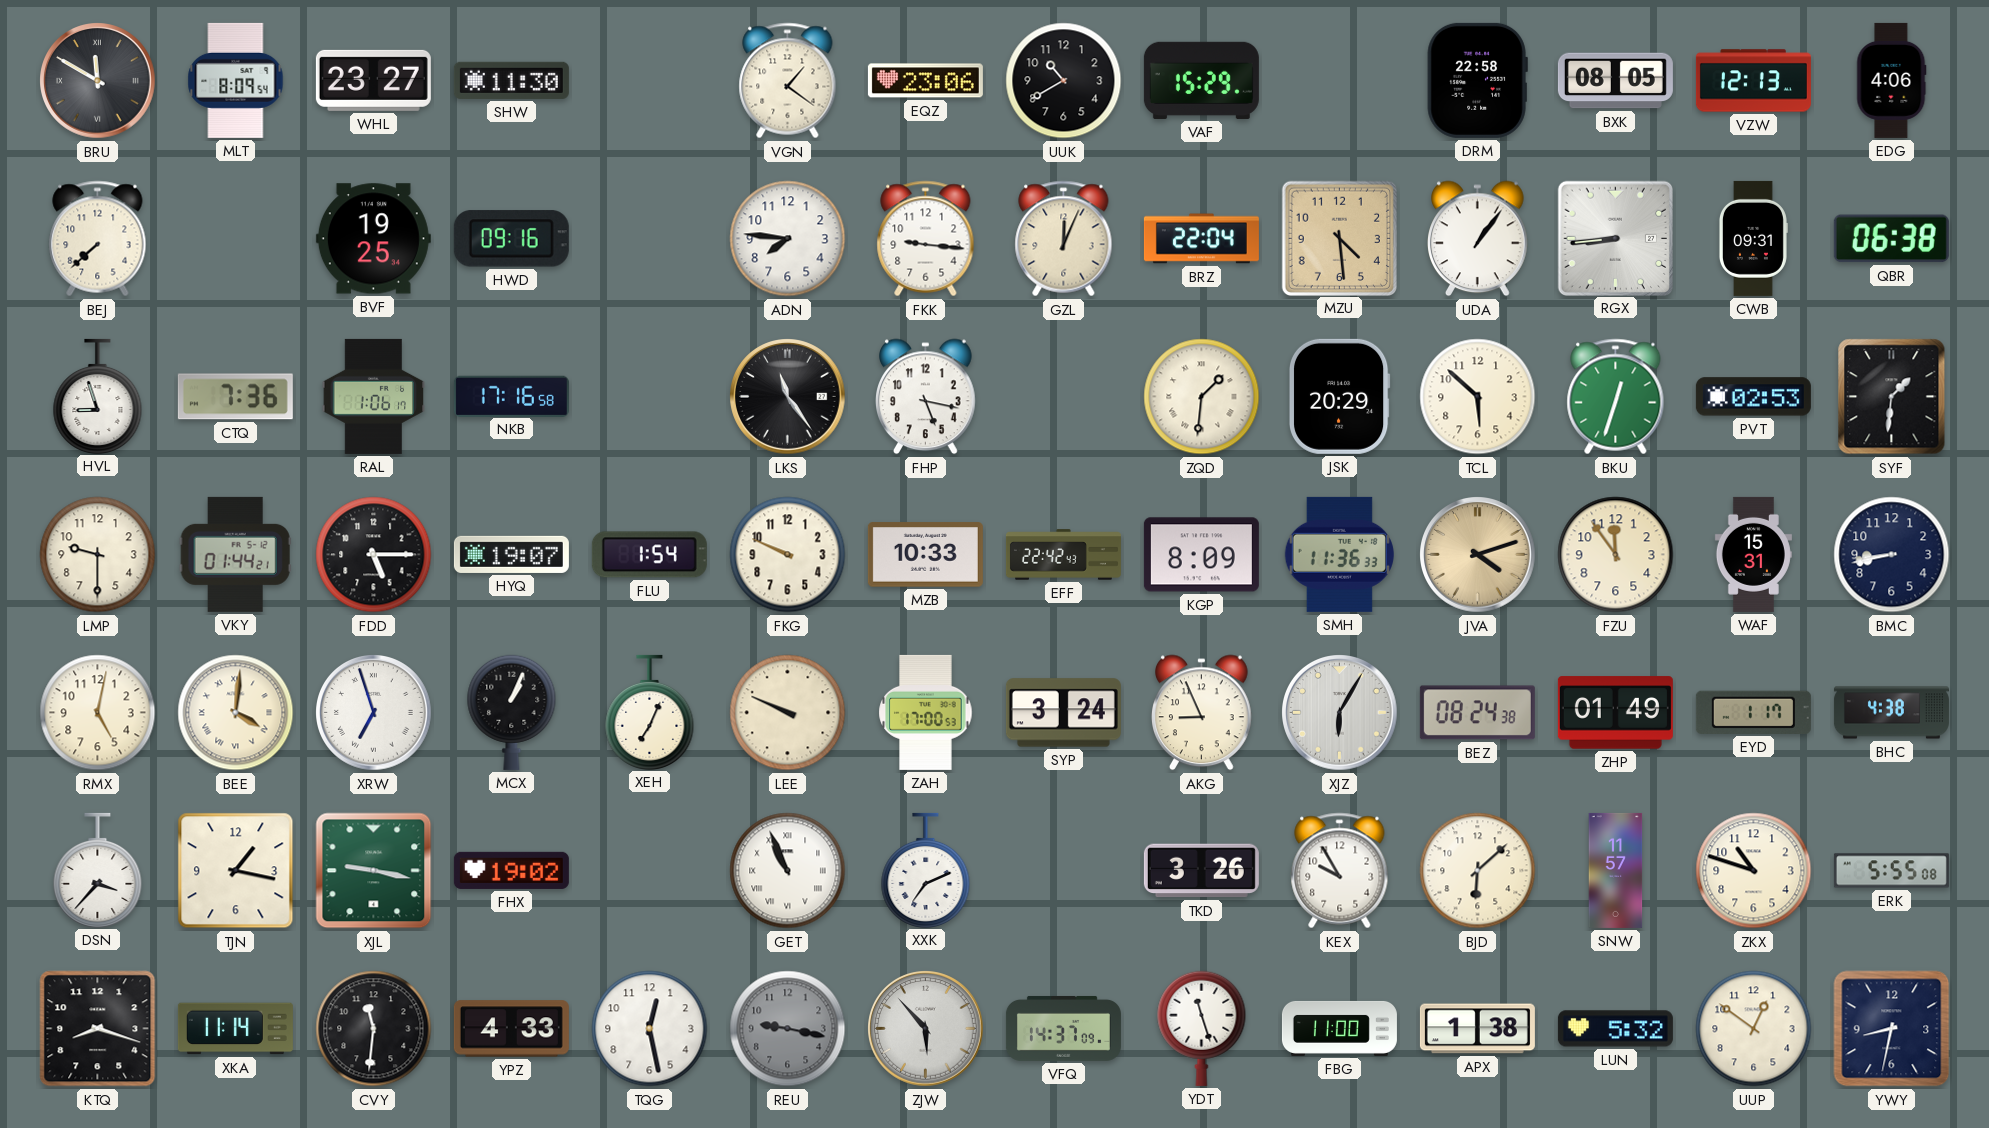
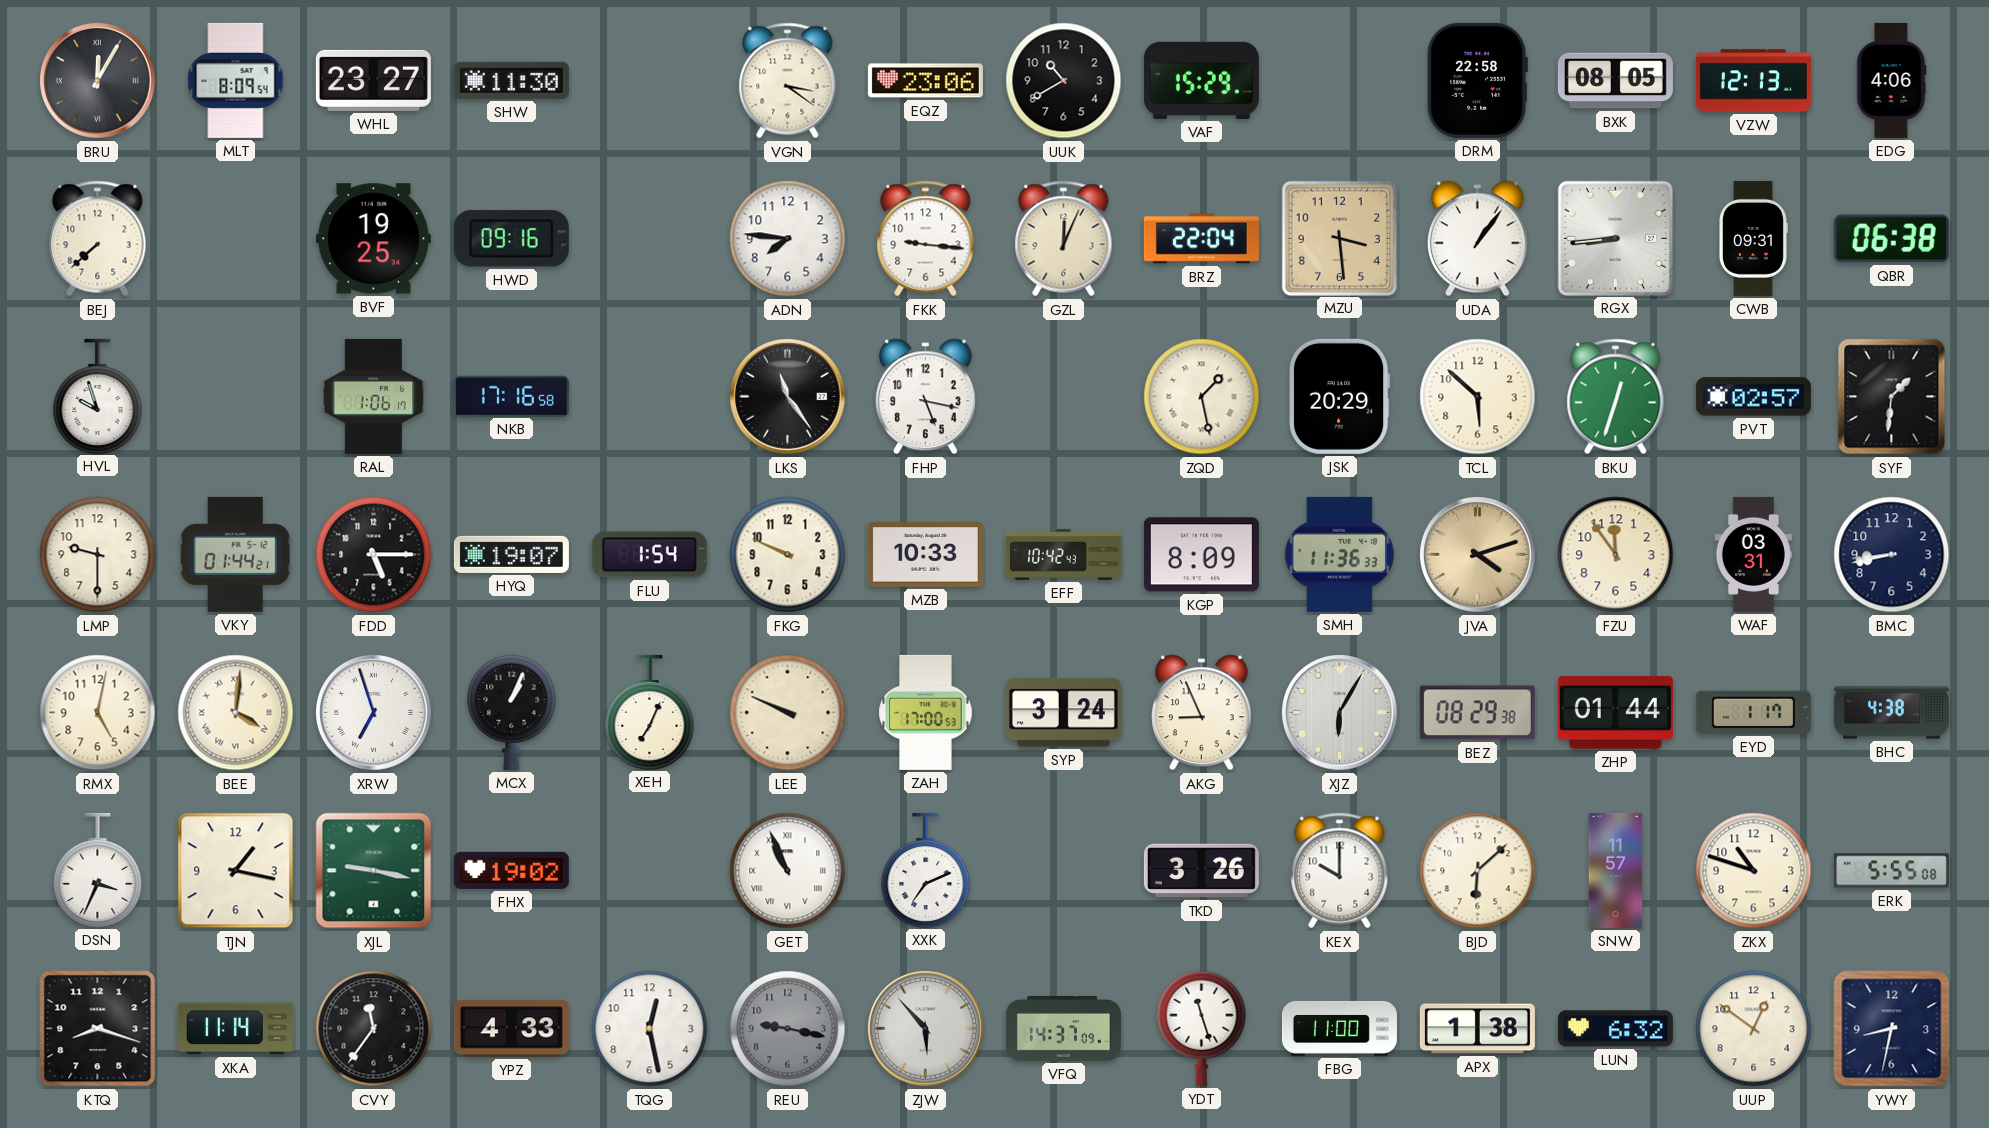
BRU: 11:50 -> 12:05
VGN: 1:21 -> 3:21
MZU: 4:29 -> 3:29
HVL: 8:57 -> 9:57
CTQ: 7:36 -> none
ZQD: 1:31 -> 1:28
PVT: 02:53 -> 02:57
EFF: 22:42 -> 10:42
WAF: 15:31 -> 03:31
BEZ: 08:24 -> 08:29
ZHP: 01:49 -> 01:44
DSN: 3:37 -> 3:34
KEX: 9:55 -> 10:00
CVY: 11:31 -> 11:36
LUN: 5:32 -> 6:32
